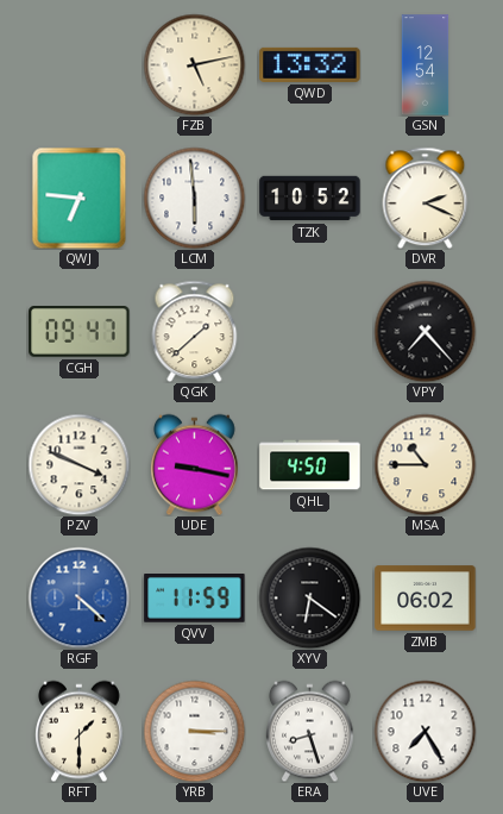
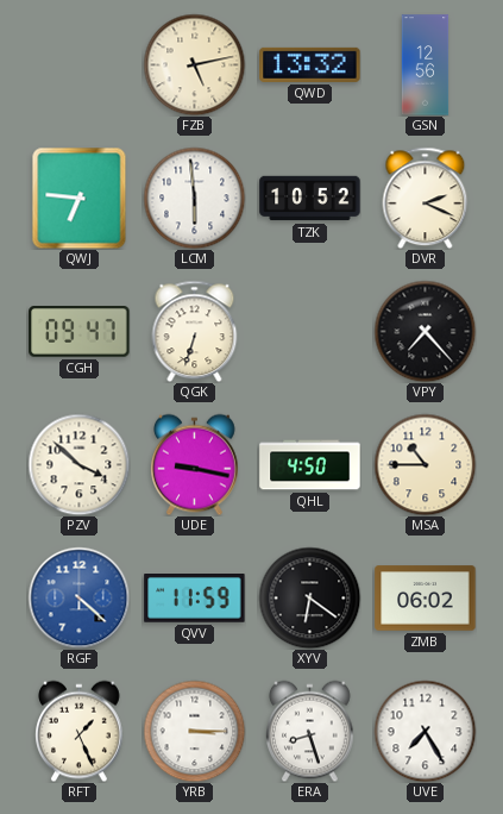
GSN: 12:54 -> 12:56
QGK: 1:38 -> 6:33
PZV: 3:49 -> 3:52
RFT: 1:30 -> 1:26
